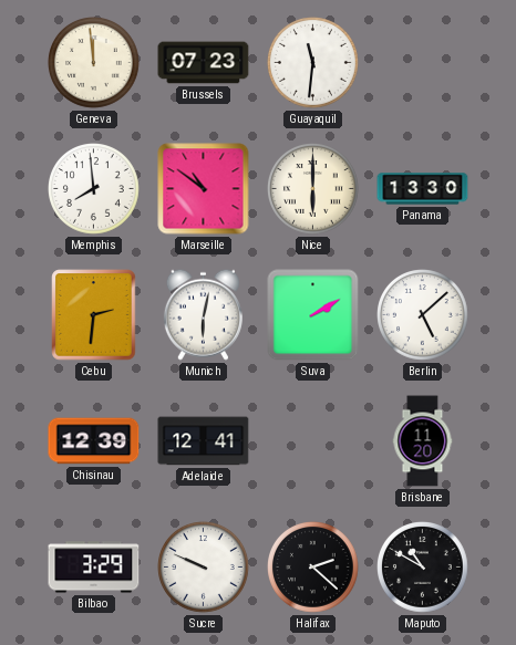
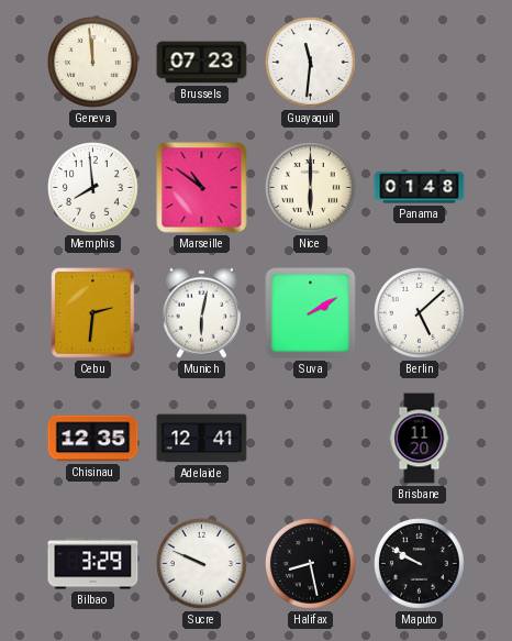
Panama: 13:30 -> 01:48
Chisinau: 12:39 -> 12:35
Halifax: 2:22 -> 8:28
Maputo: 10:50 -> 9:50
